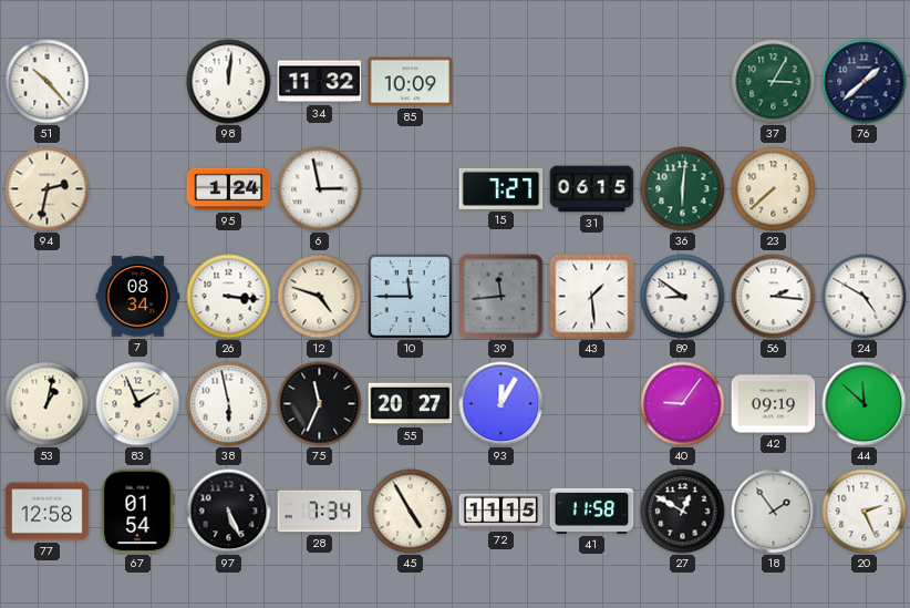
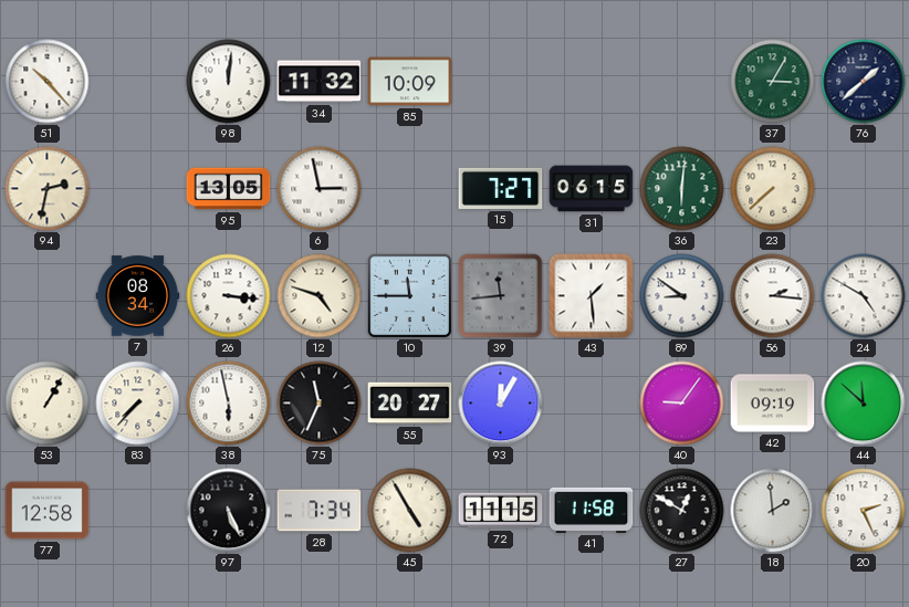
95: 1:24 -> 13:05
53: 1:02 -> 1:05
83: 1:56 -> 7:37
67: 01:54 -> none
18: 1:54 -> 1:59
